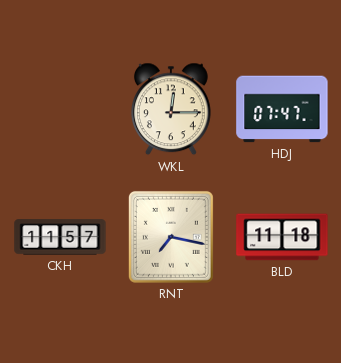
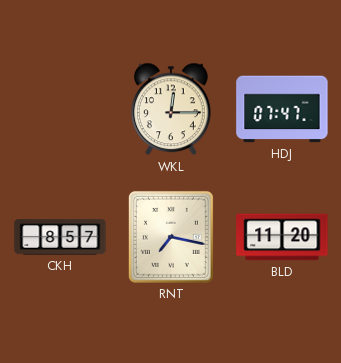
CKH: 11:57 -> 8:57
BLD: 11:18 -> 11:20
